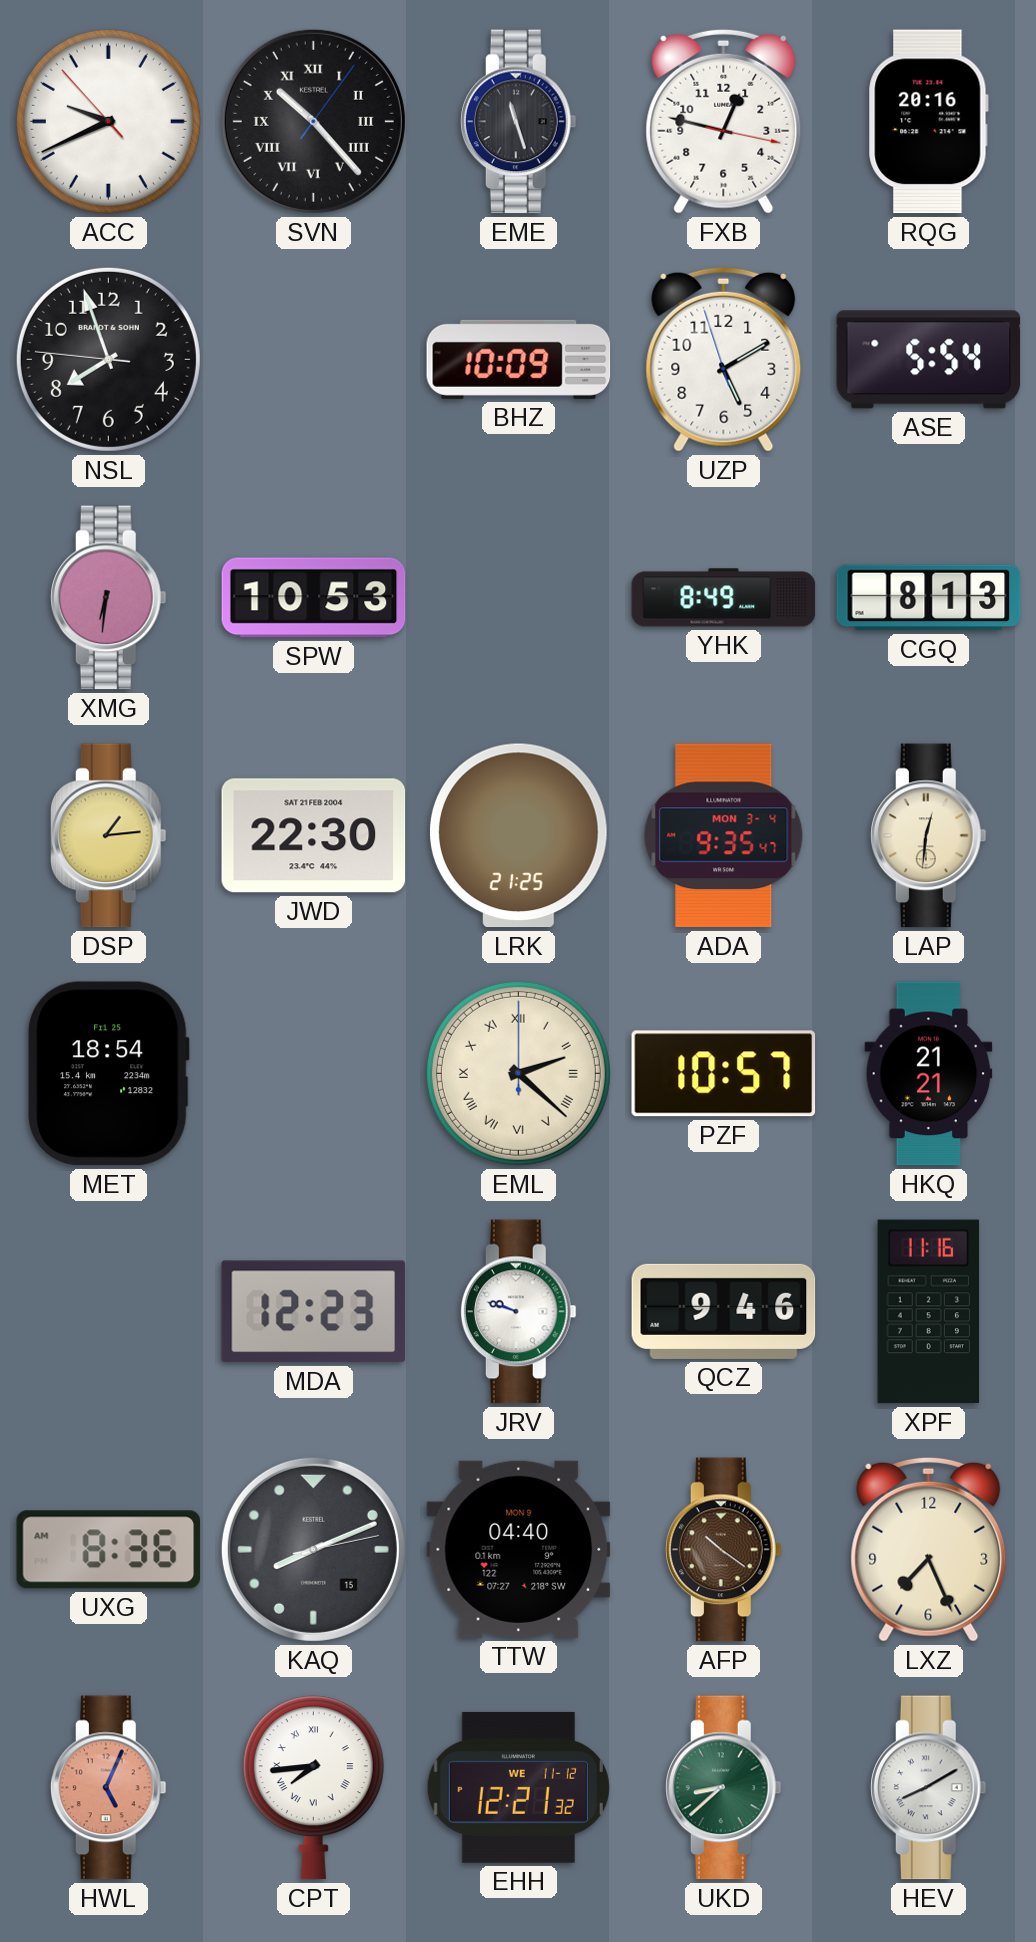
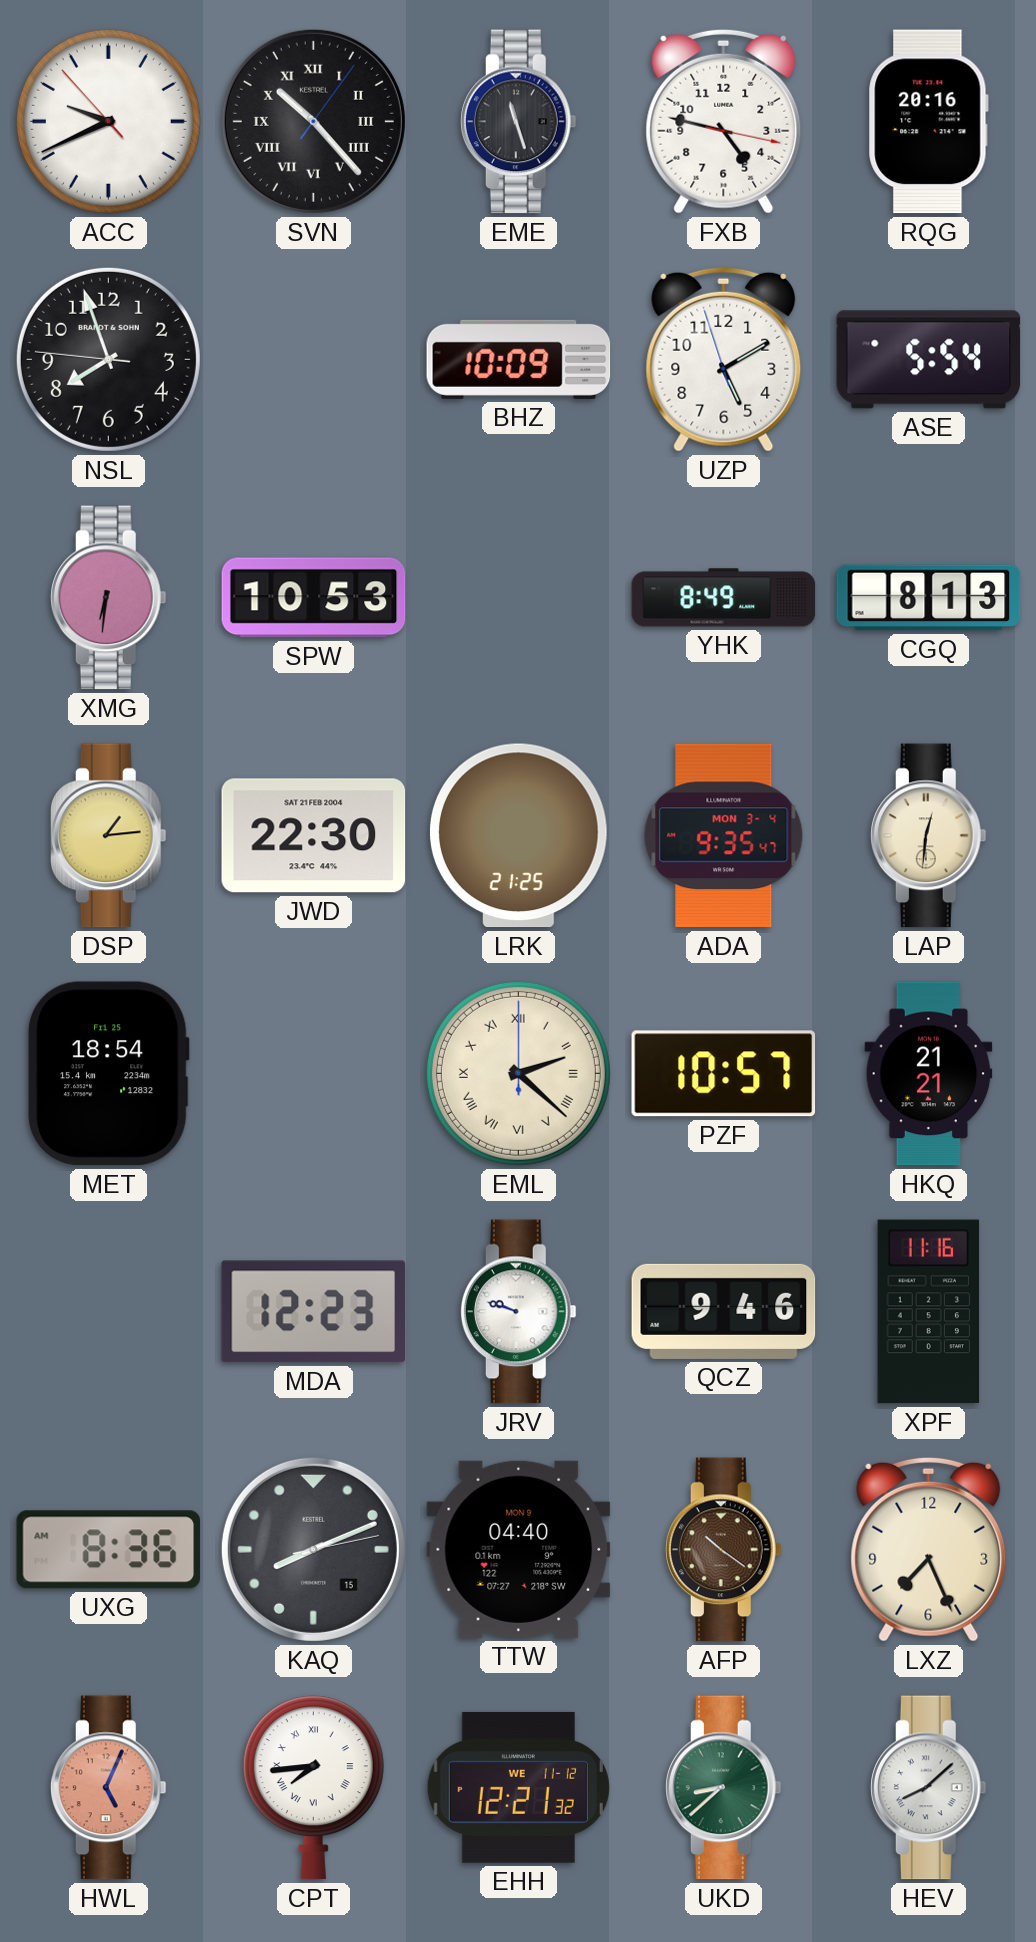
FXB: 12:47 -> 4:47
HEV: 8:10 -> 8:08
